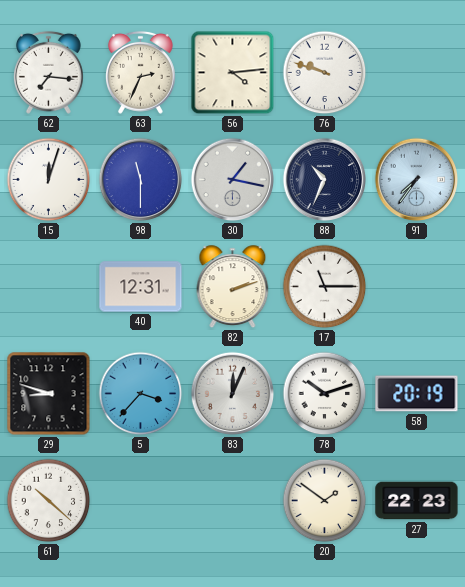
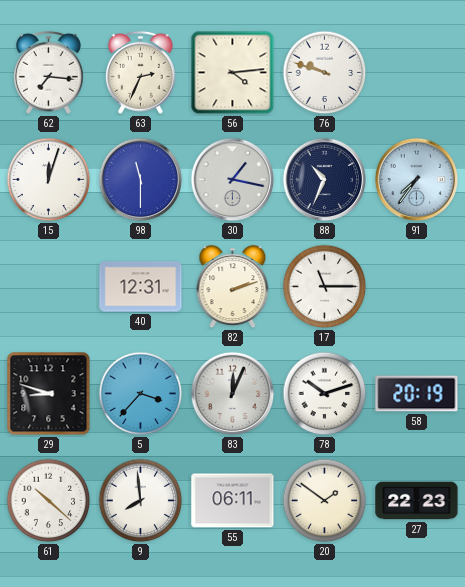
9: none -> 7:59
55: none -> 06:11
